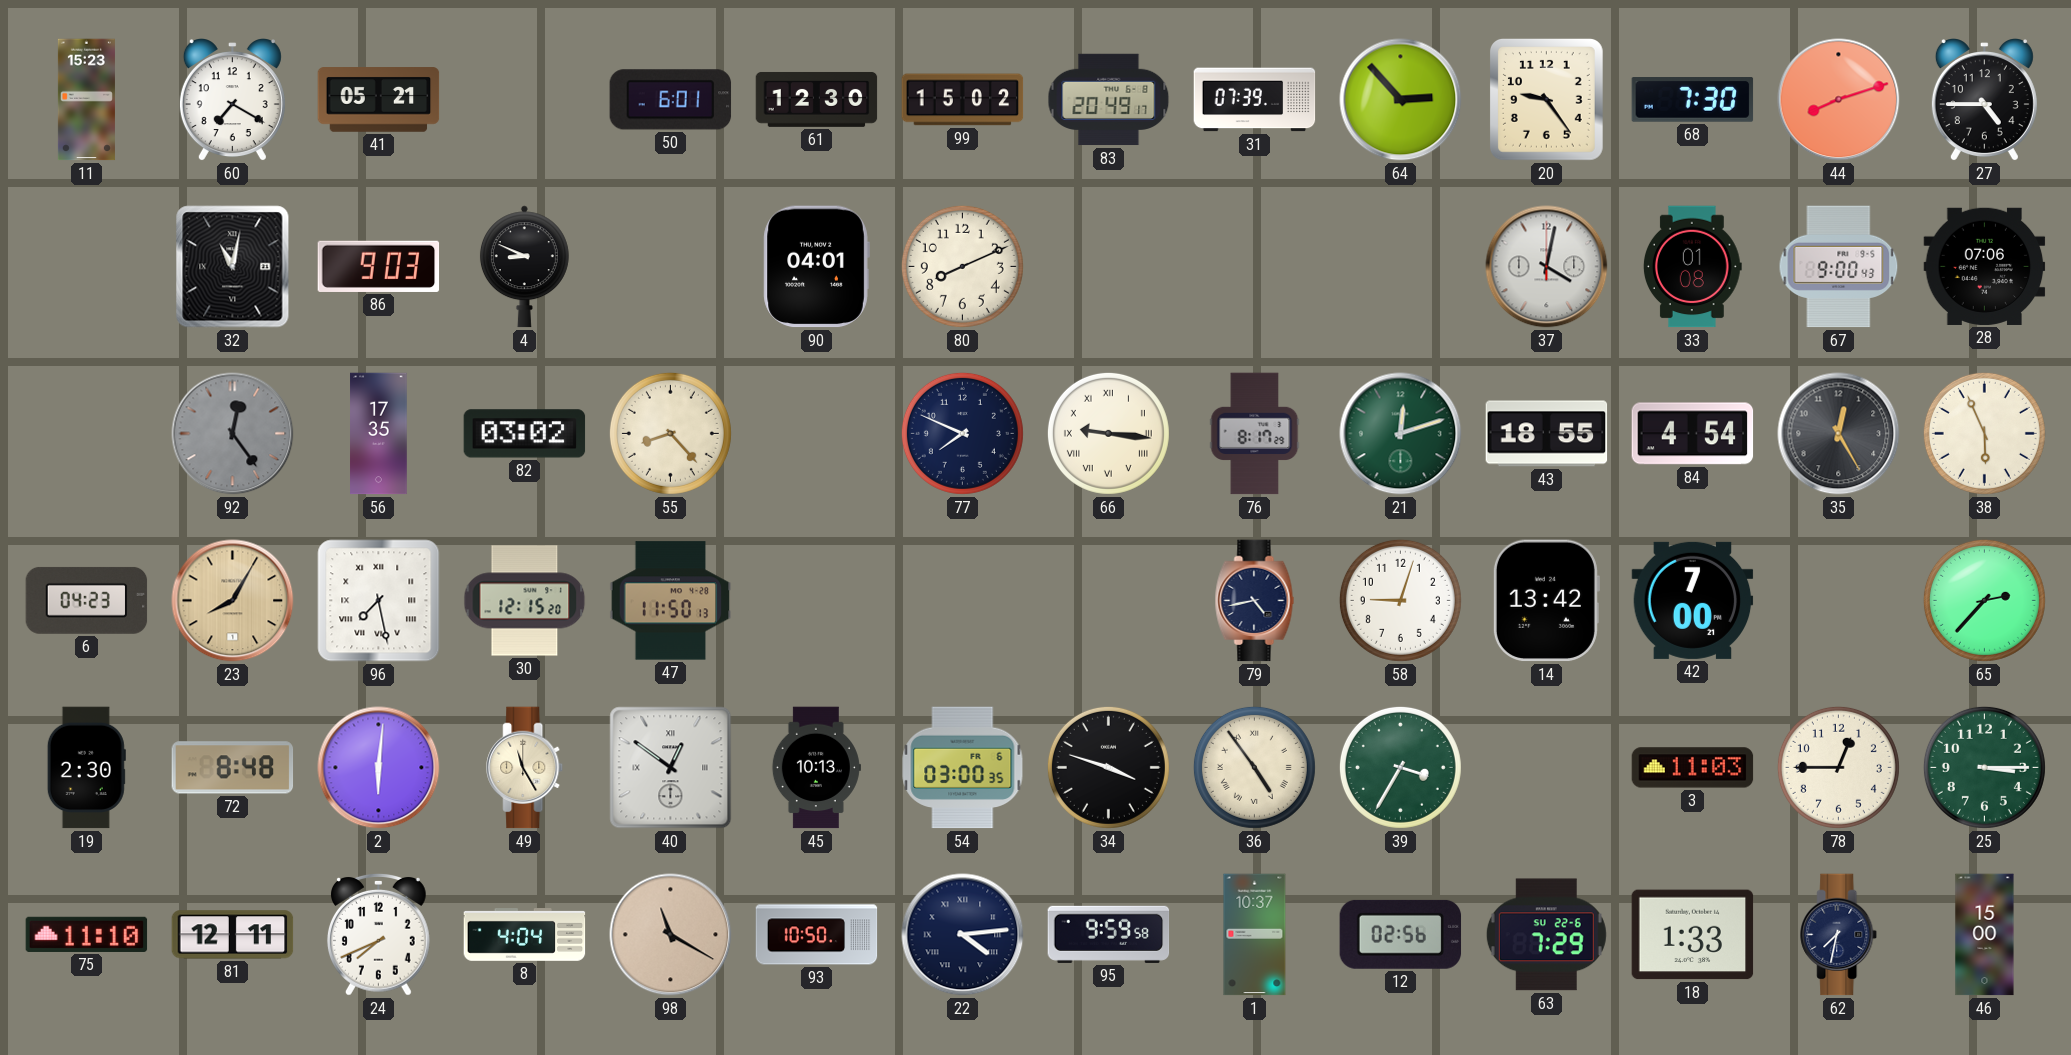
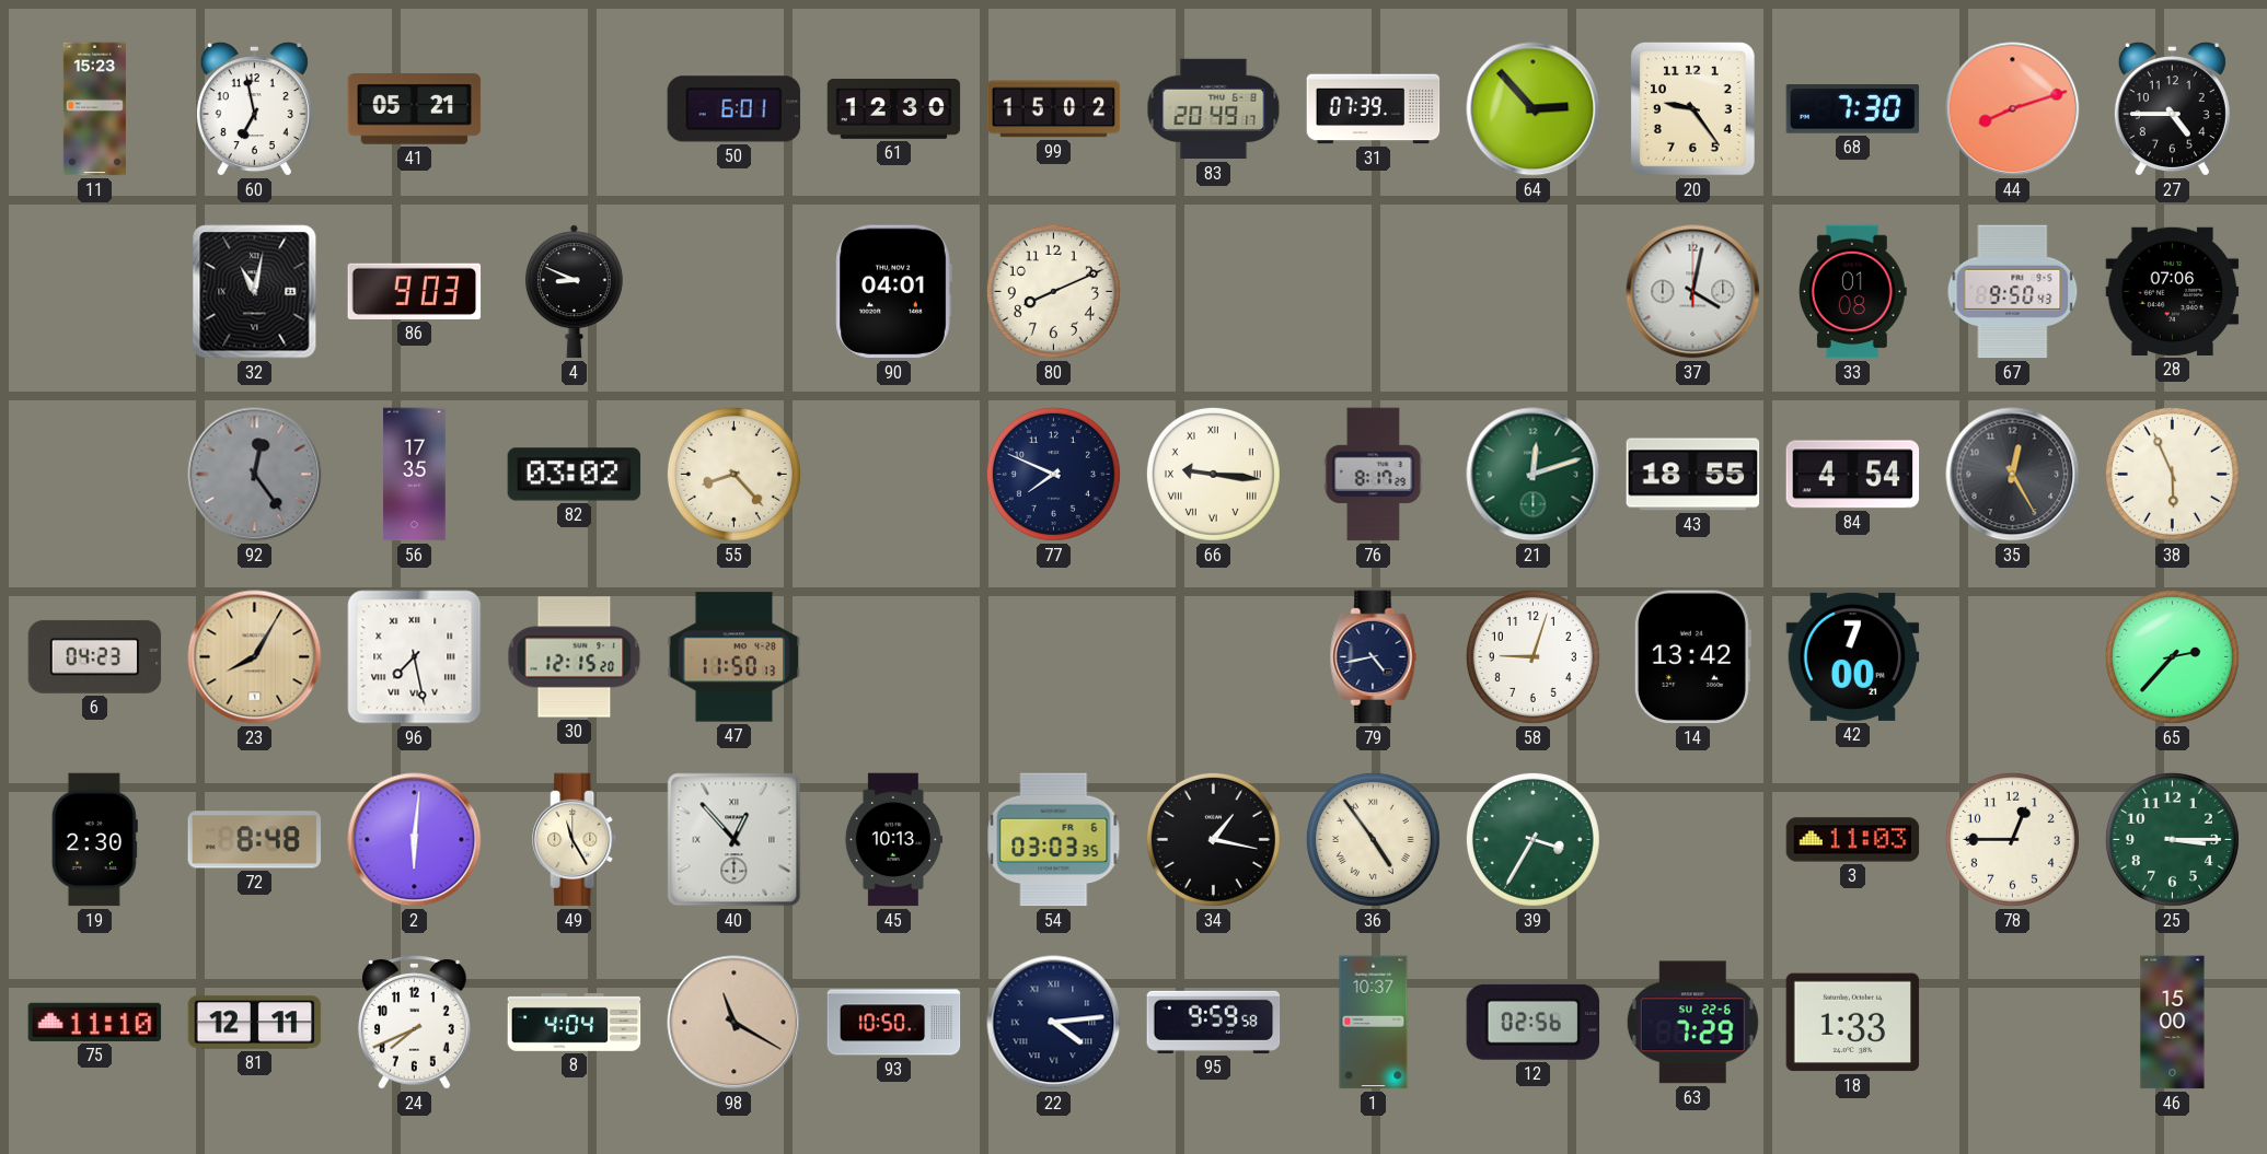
60: 7:20 -> 6:58
67: 9:00 -> 9:50
40: 12:51 -> 12:53
54: 03:00 -> 03:03
34: 3:48 -> 1:17
62: 7:32 -> none
